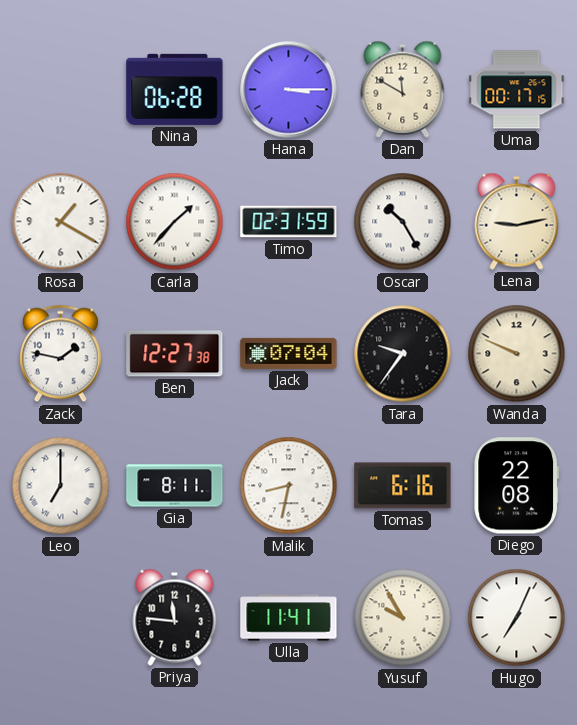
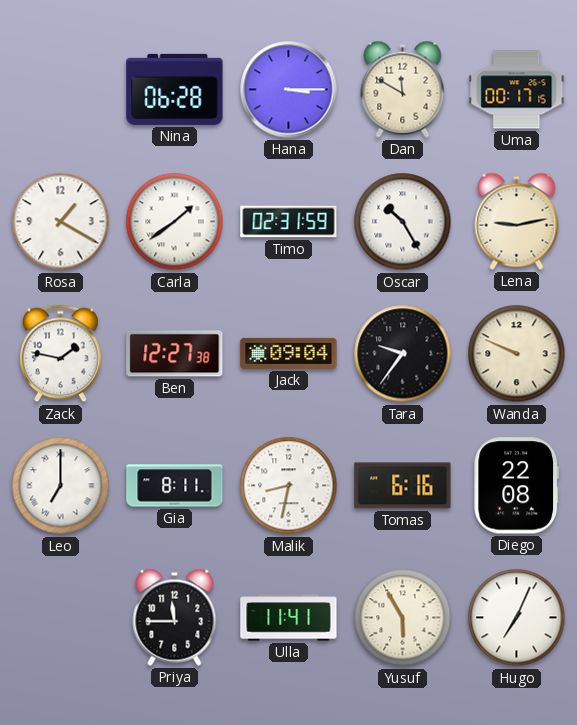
Carla: 1:37 -> 1:39
Jack: 07:04 -> 09:04
Priya: 11:46 -> 11:45
Yusuf: 9:55 -> 5:55
